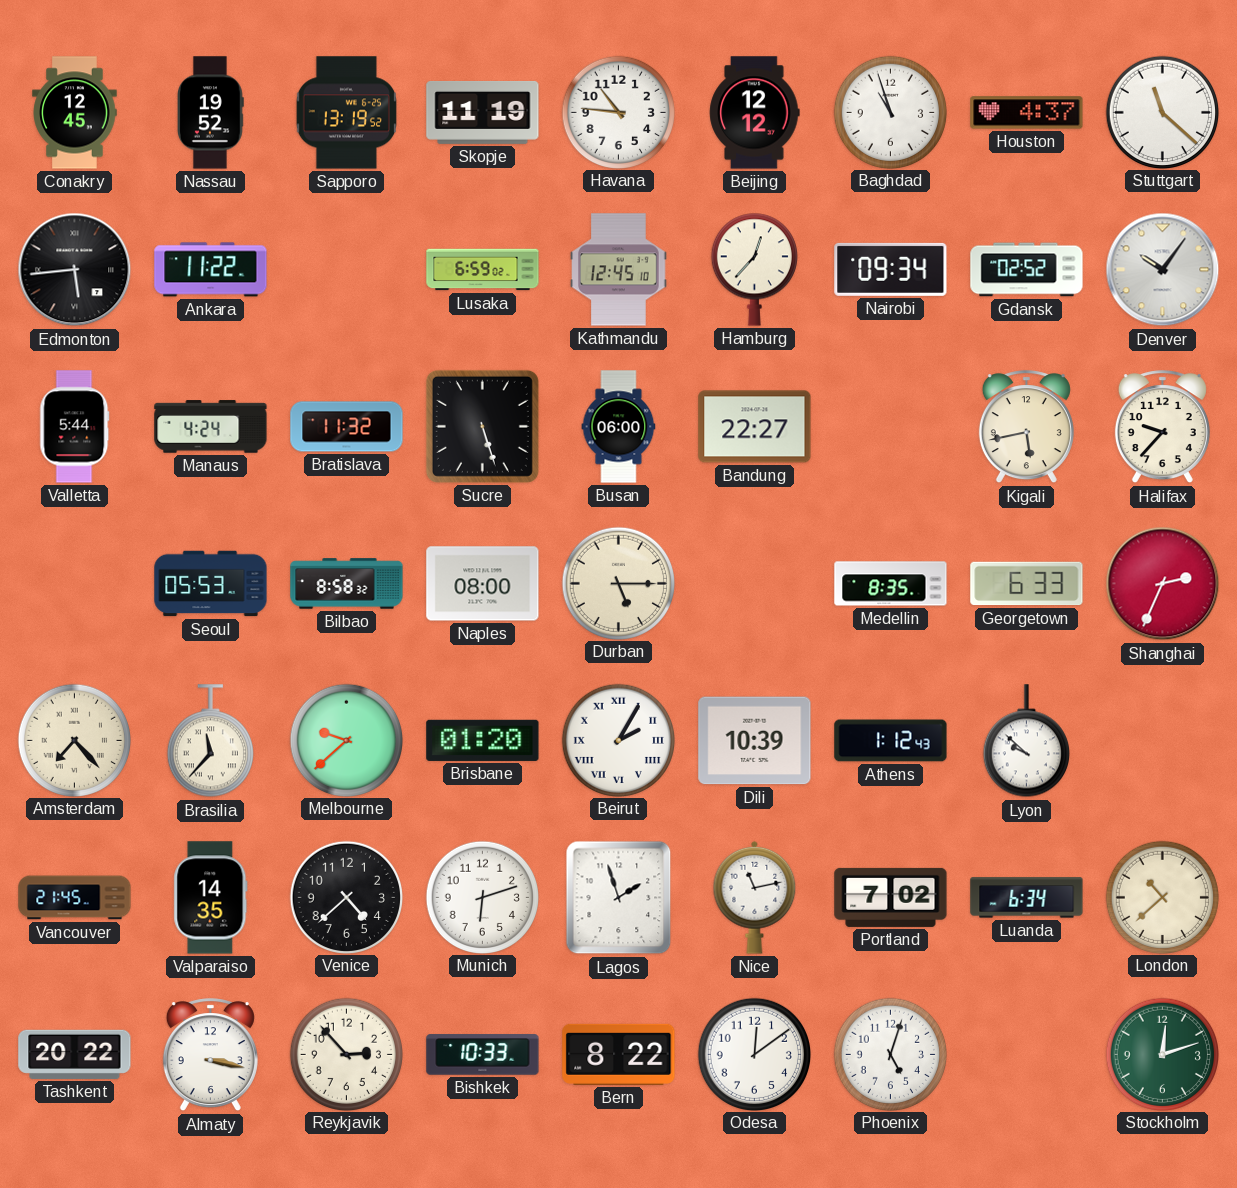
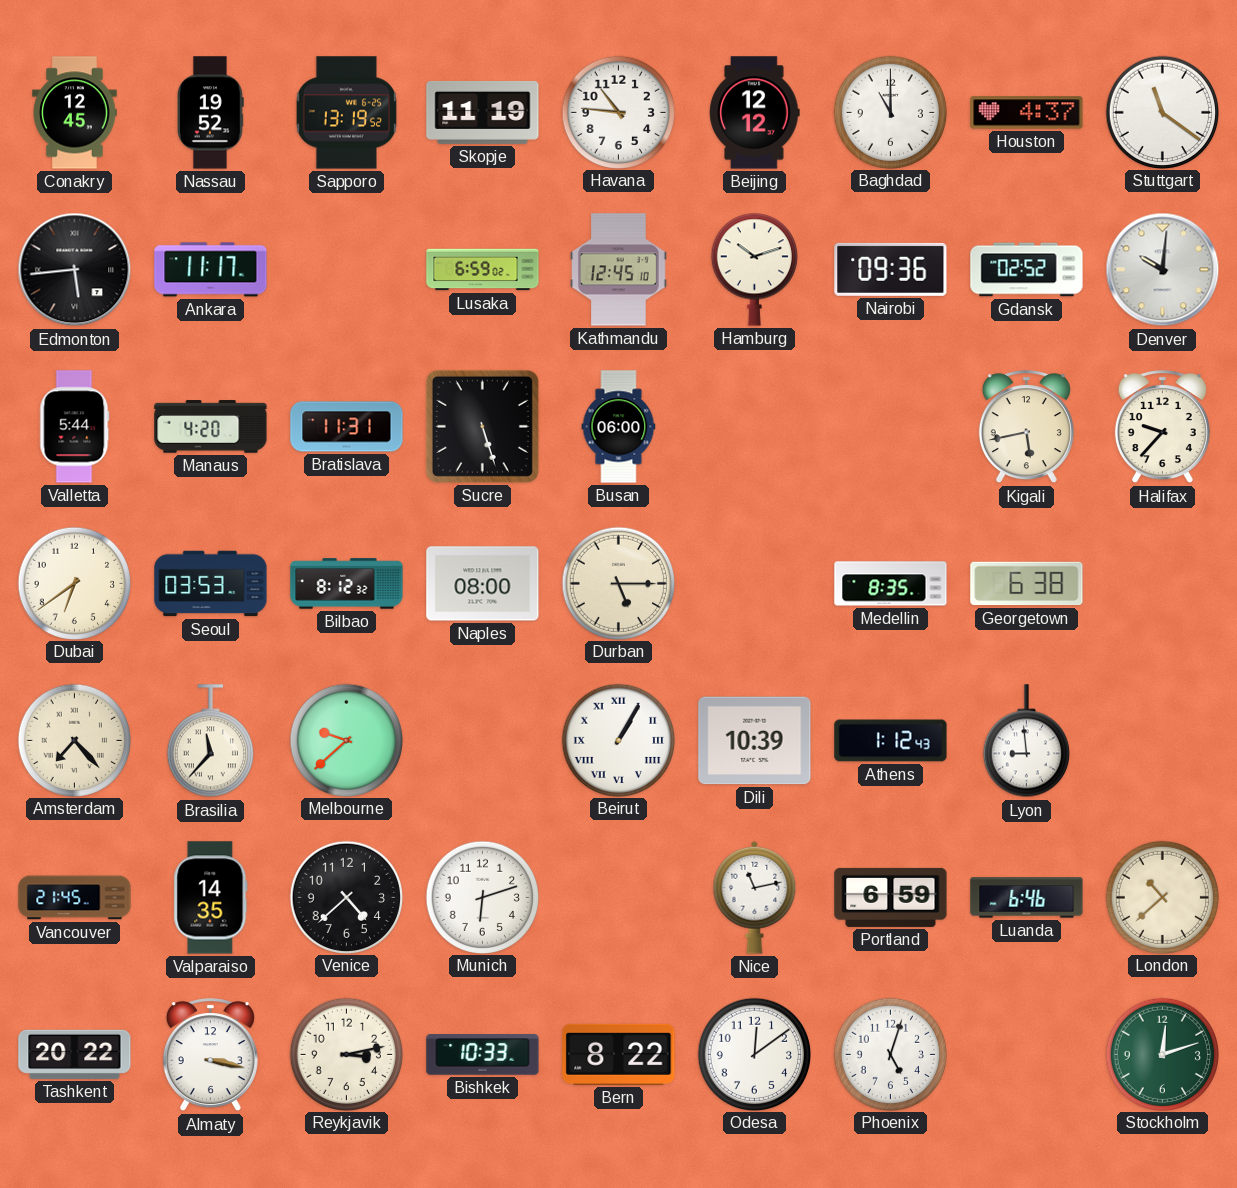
Baghdad: 10:57 -> 11:00
Stuttgart: 11:22 -> 11:21
Ankara: 11:22 -> 11:17
Hamburg: 12:37 -> 10:12
Nairobi: 09:34 -> 09:36
Denver: 10:06 -> 10:01
Manaus: 4:24 -> 4:20
Bratislava: 11:32 -> 11:31
Bandung: 22:27 -> none
Dubai: none -> 6:39
Seoul: 05:53 -> 03:53
Bilbao: 8:58 -> 8:12
Georgetown: 6:33 -> 6:38
Shanghai: 2:34 -> none
Brisbane: 01:20 -> none
Beirut: 2:05 -> 1:05
Lyon: 9:52 -> 8:59
Lagos: 1:57 -> none
Portland: 7:02 -> 6:59
Luanda: 6:34 -> 6:46
Reykjavik: 2:53 -> 3:13
